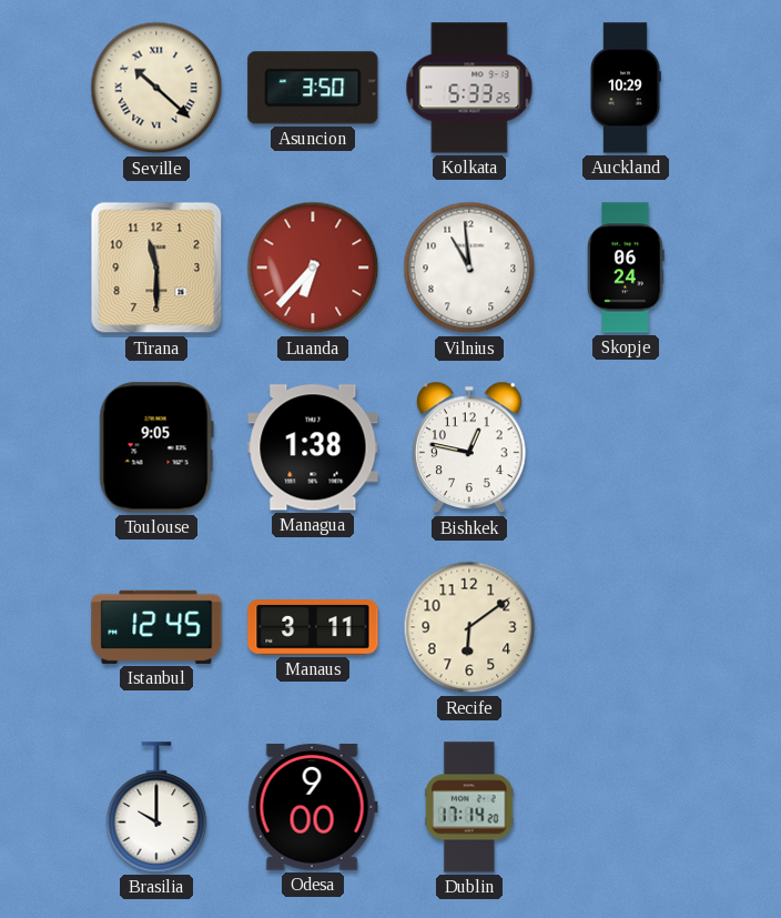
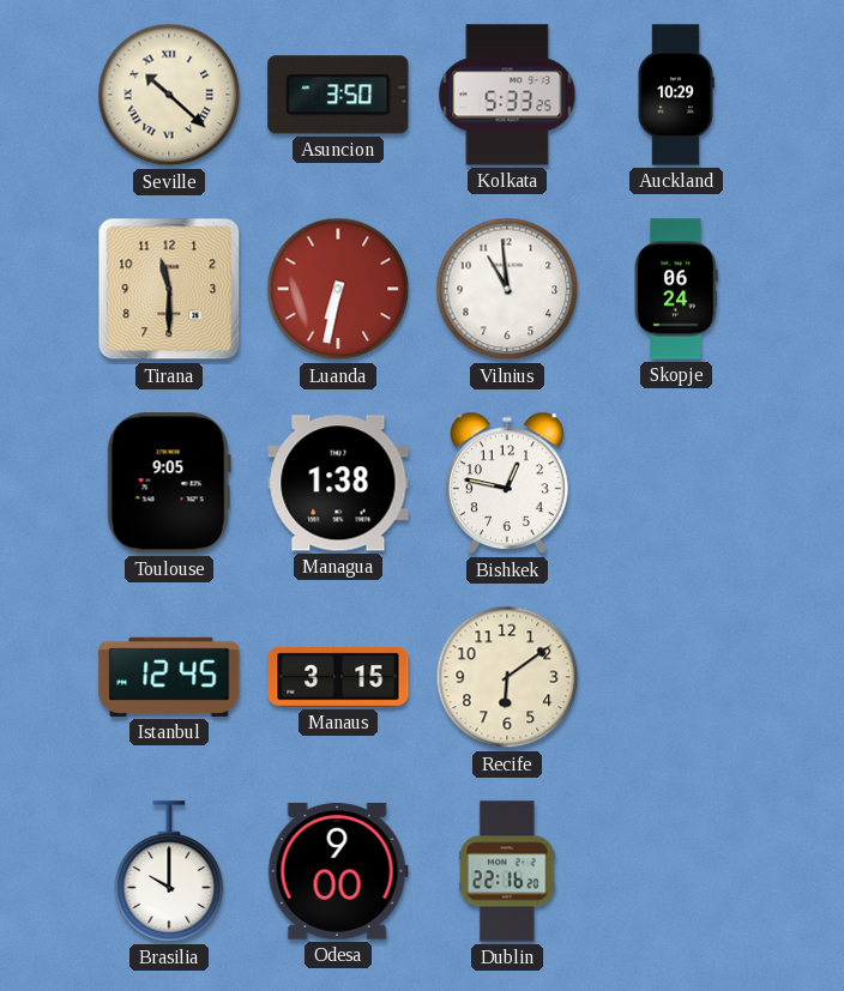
Luanda: 6:37 -> 6:32
Manaus: 3:11 -> 3:15
Dublin: 17:14 -> 22:16
